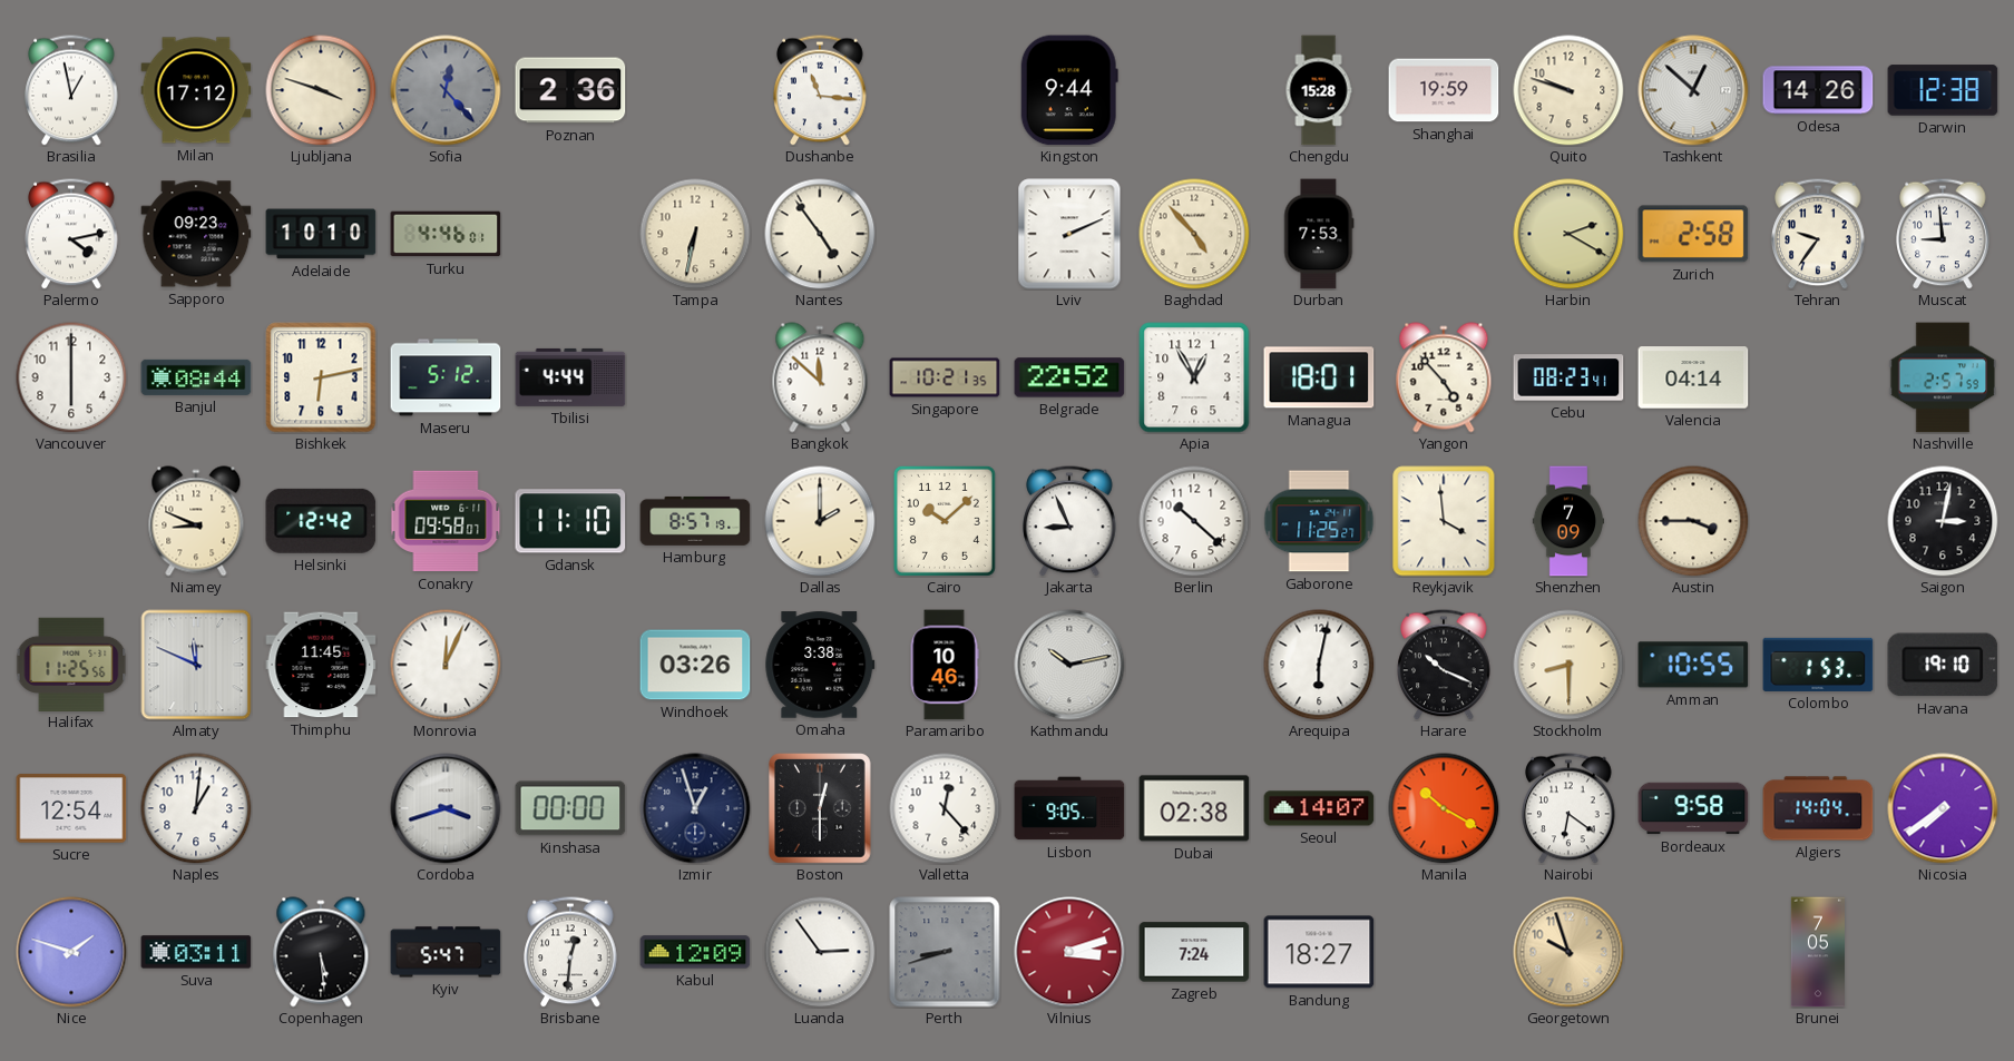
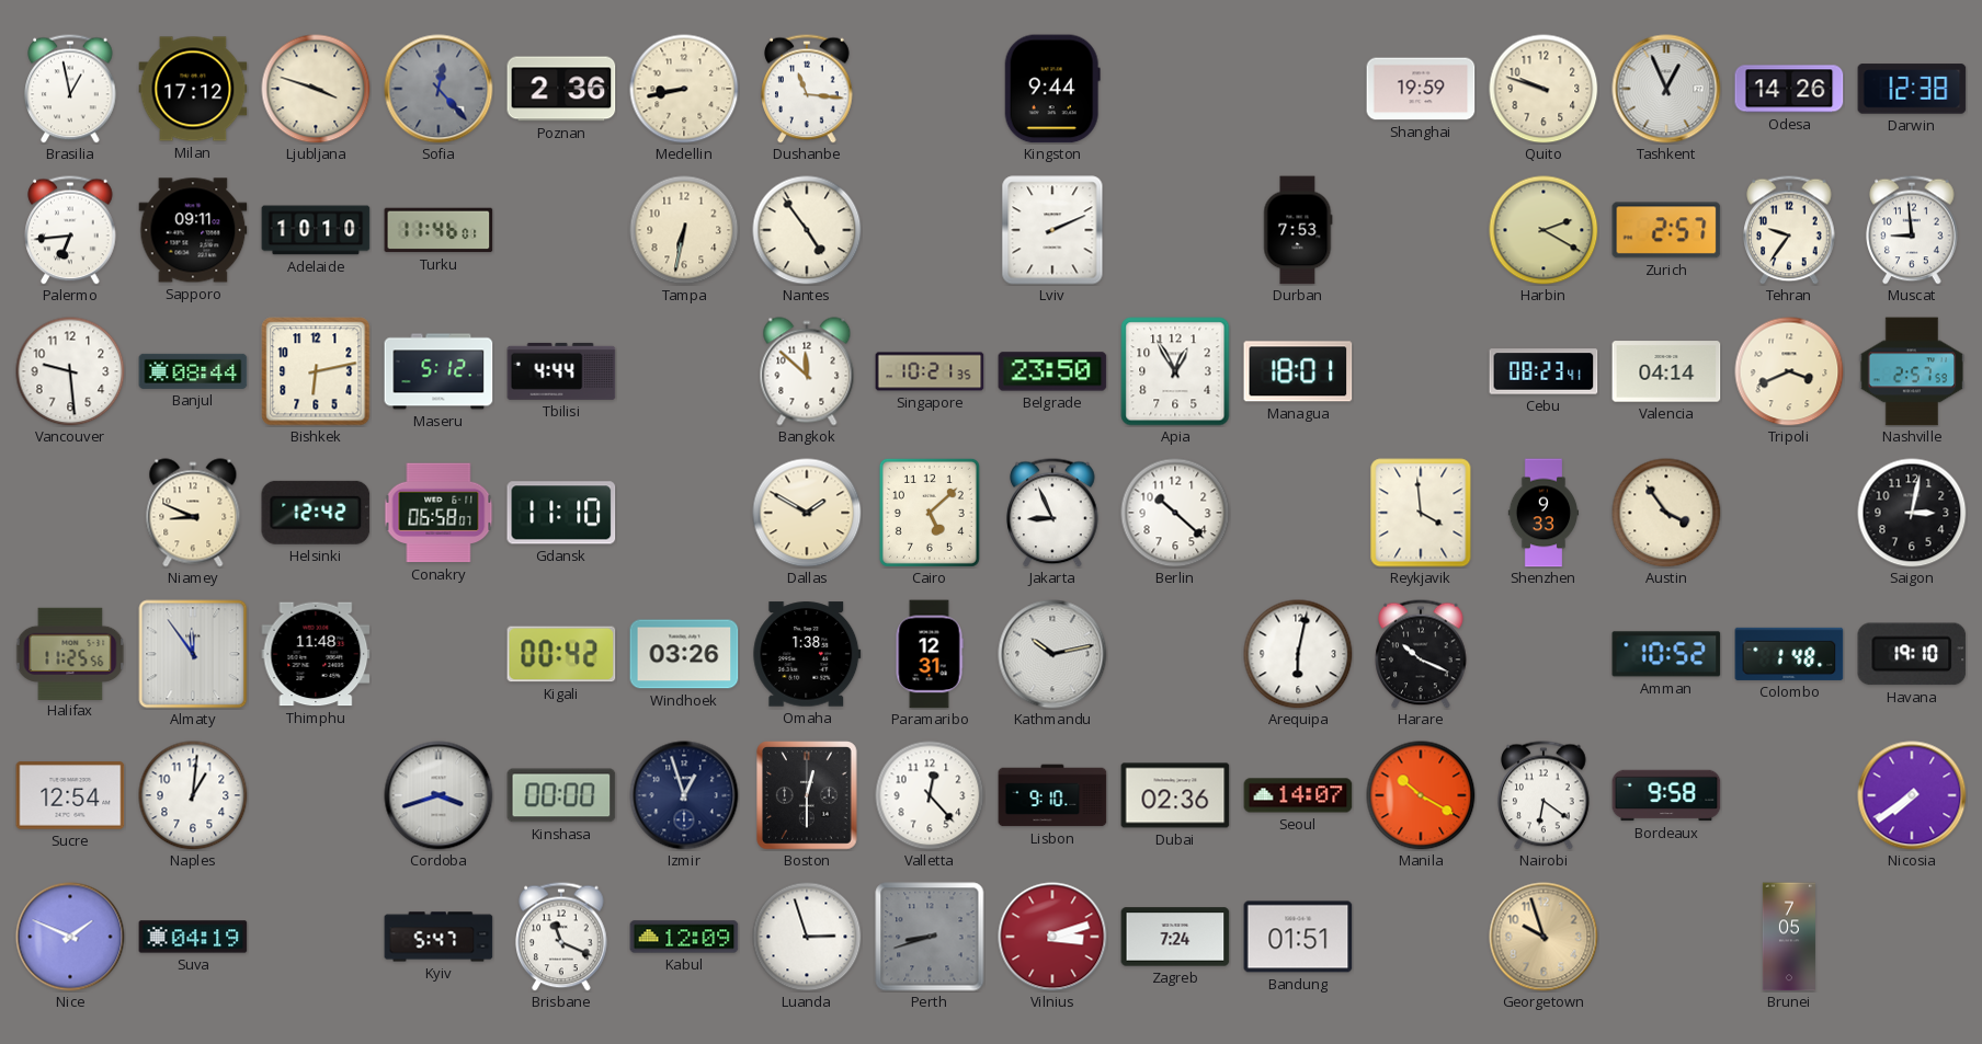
Medellin: none -> 8:43
Chengdu: 15:28 -> none
Tashkent: 12:52 -> 12:56
Palermo: 4:13 -> 6:44
Sapporo: 09:23 -> 09:11
Turku: 4:46 -> 11:46
Baghdad: 4:53 -> none
Zurich: 2:58 -> 2:57
Vancouver: 6:00 -> 9:29
Belgrade: 22:52 -> 23:50
Yangon: 4:53 -> none
Tripoli: none -> 3:41
Conakry: 09:58 -> 06:58
Hamburg: 8:57 -> none
Dallas: 2:00 -> 1:50
Cairo: 10:08 -> 5:08
Gaborone: 11:25 -> none
Shenzhen: 7:09 -> 9:33
Austin: 3:45 -> 3:54
Almaty: 11:49 -> 11:54
Thimphu: 11:45 -> 11:48
Monrovia: 12:04 -> none
Kigali: none -> 00:42
Omaha: 3:38 -> 1:38
Paramaribo: 10:46 -> 12:31
Stockholm: 8:30 -> none
Amman: 10:55 -> 10:52
Colombo: 1:53 -> 1:48
Lisbon: 9:05 -> 9:10
Dubai: 02:38 -> 02:36
Algiers: 14:04 -> none
Nice: 1:48 -> 1:49
Suva: 03:11 -> 04:19
Copenhagen: 5:29 -> none
Brisbane: 12:31 -> 11:19
Luanda: 2:54 -> 2:57
Bandung: 18:27 -> 01:51
